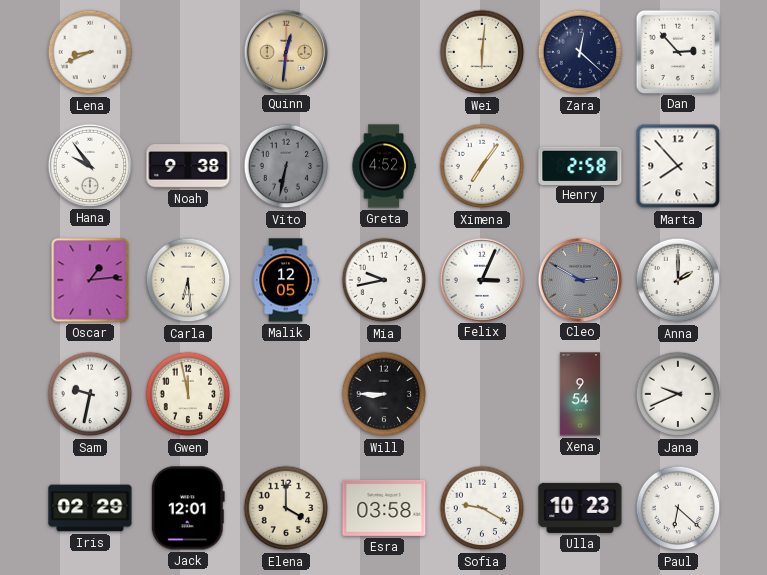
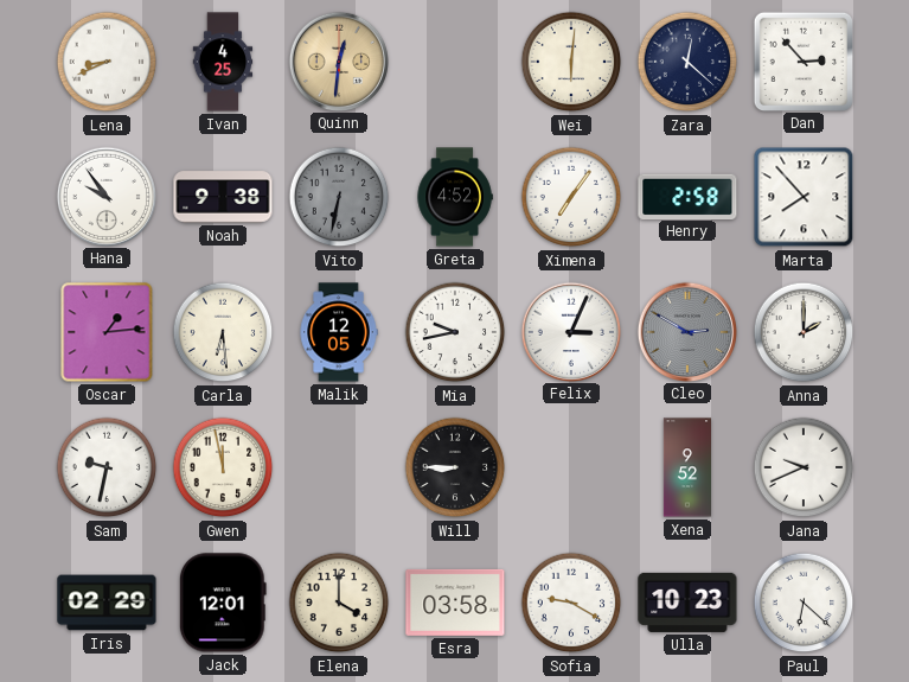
Ivan: none -> 4:25
Xena: 9:54 -> 9:52
